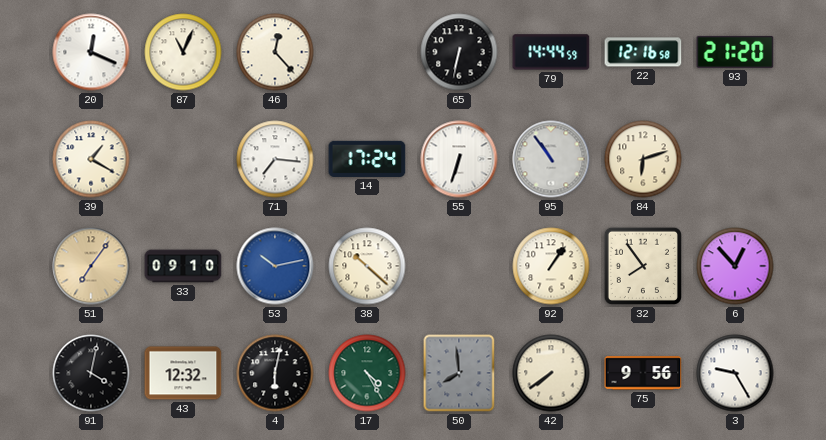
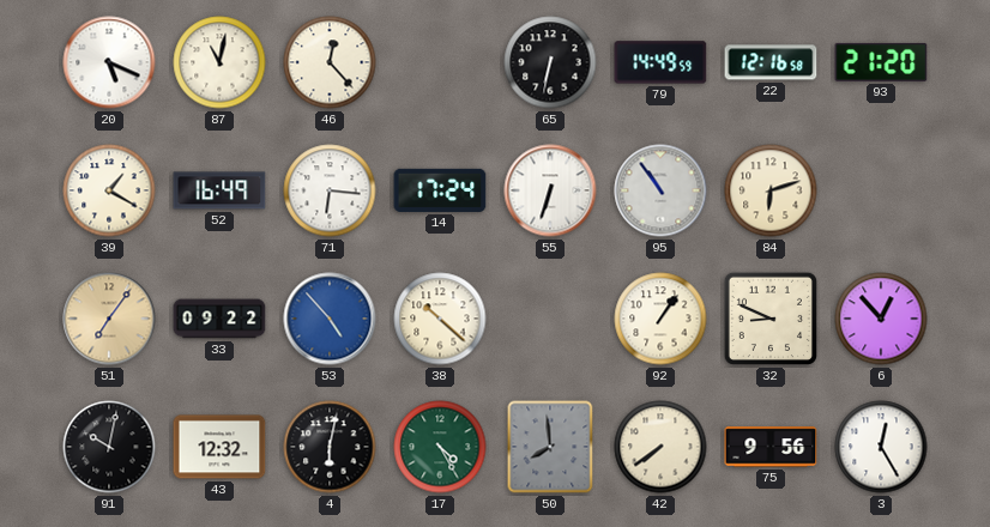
20: 12:19 -> 5:19
87: 11:04 -> 11:02
79: 14:44 -> 14:49
52: none -> 16:49
71: 7:16 -> 6:16
33: 09:10 -> 09:22
53: 10:13 -> 4:53
32: 7:54 -> 8:49
91: 4:02 -> 10:02
3: 9:25 -> 12:25
